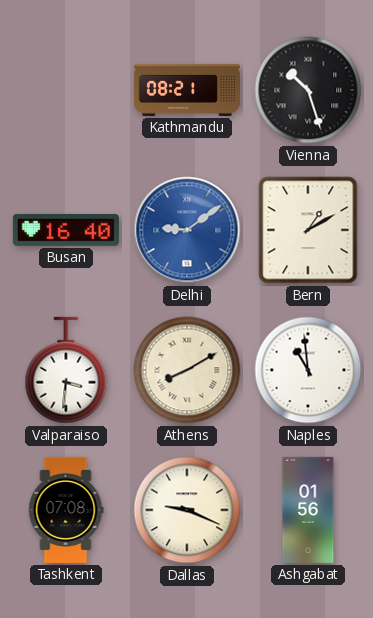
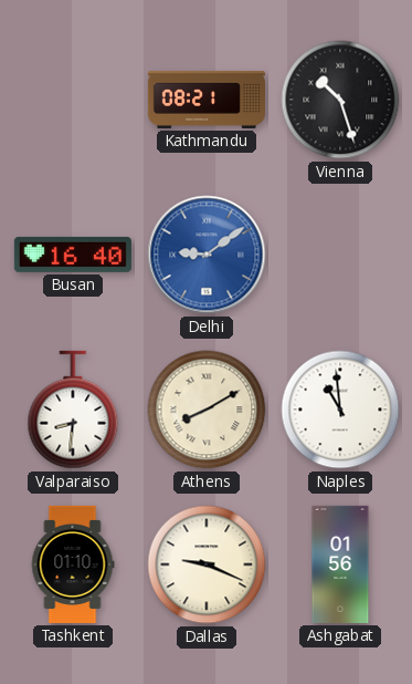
Bern: 1:10 -> none
Valparaiso: 3:31 -> 8:31
Tashkent: 07:08 -> 01:10
